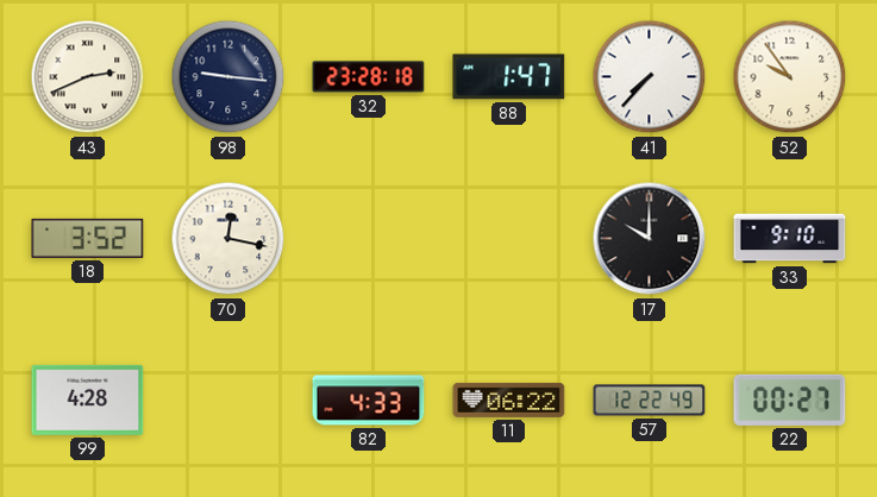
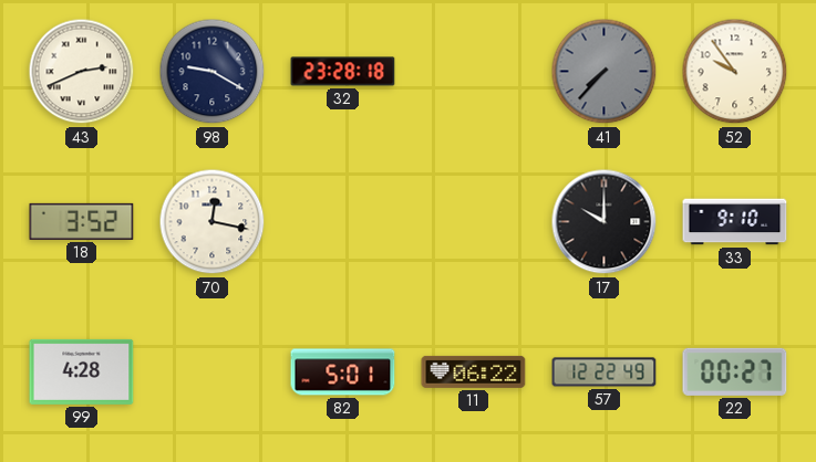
98: 9:16 -> 9:20
88: 1:47 -> none
41 dial: white -> grey
82: 4:33 -> 5:01
